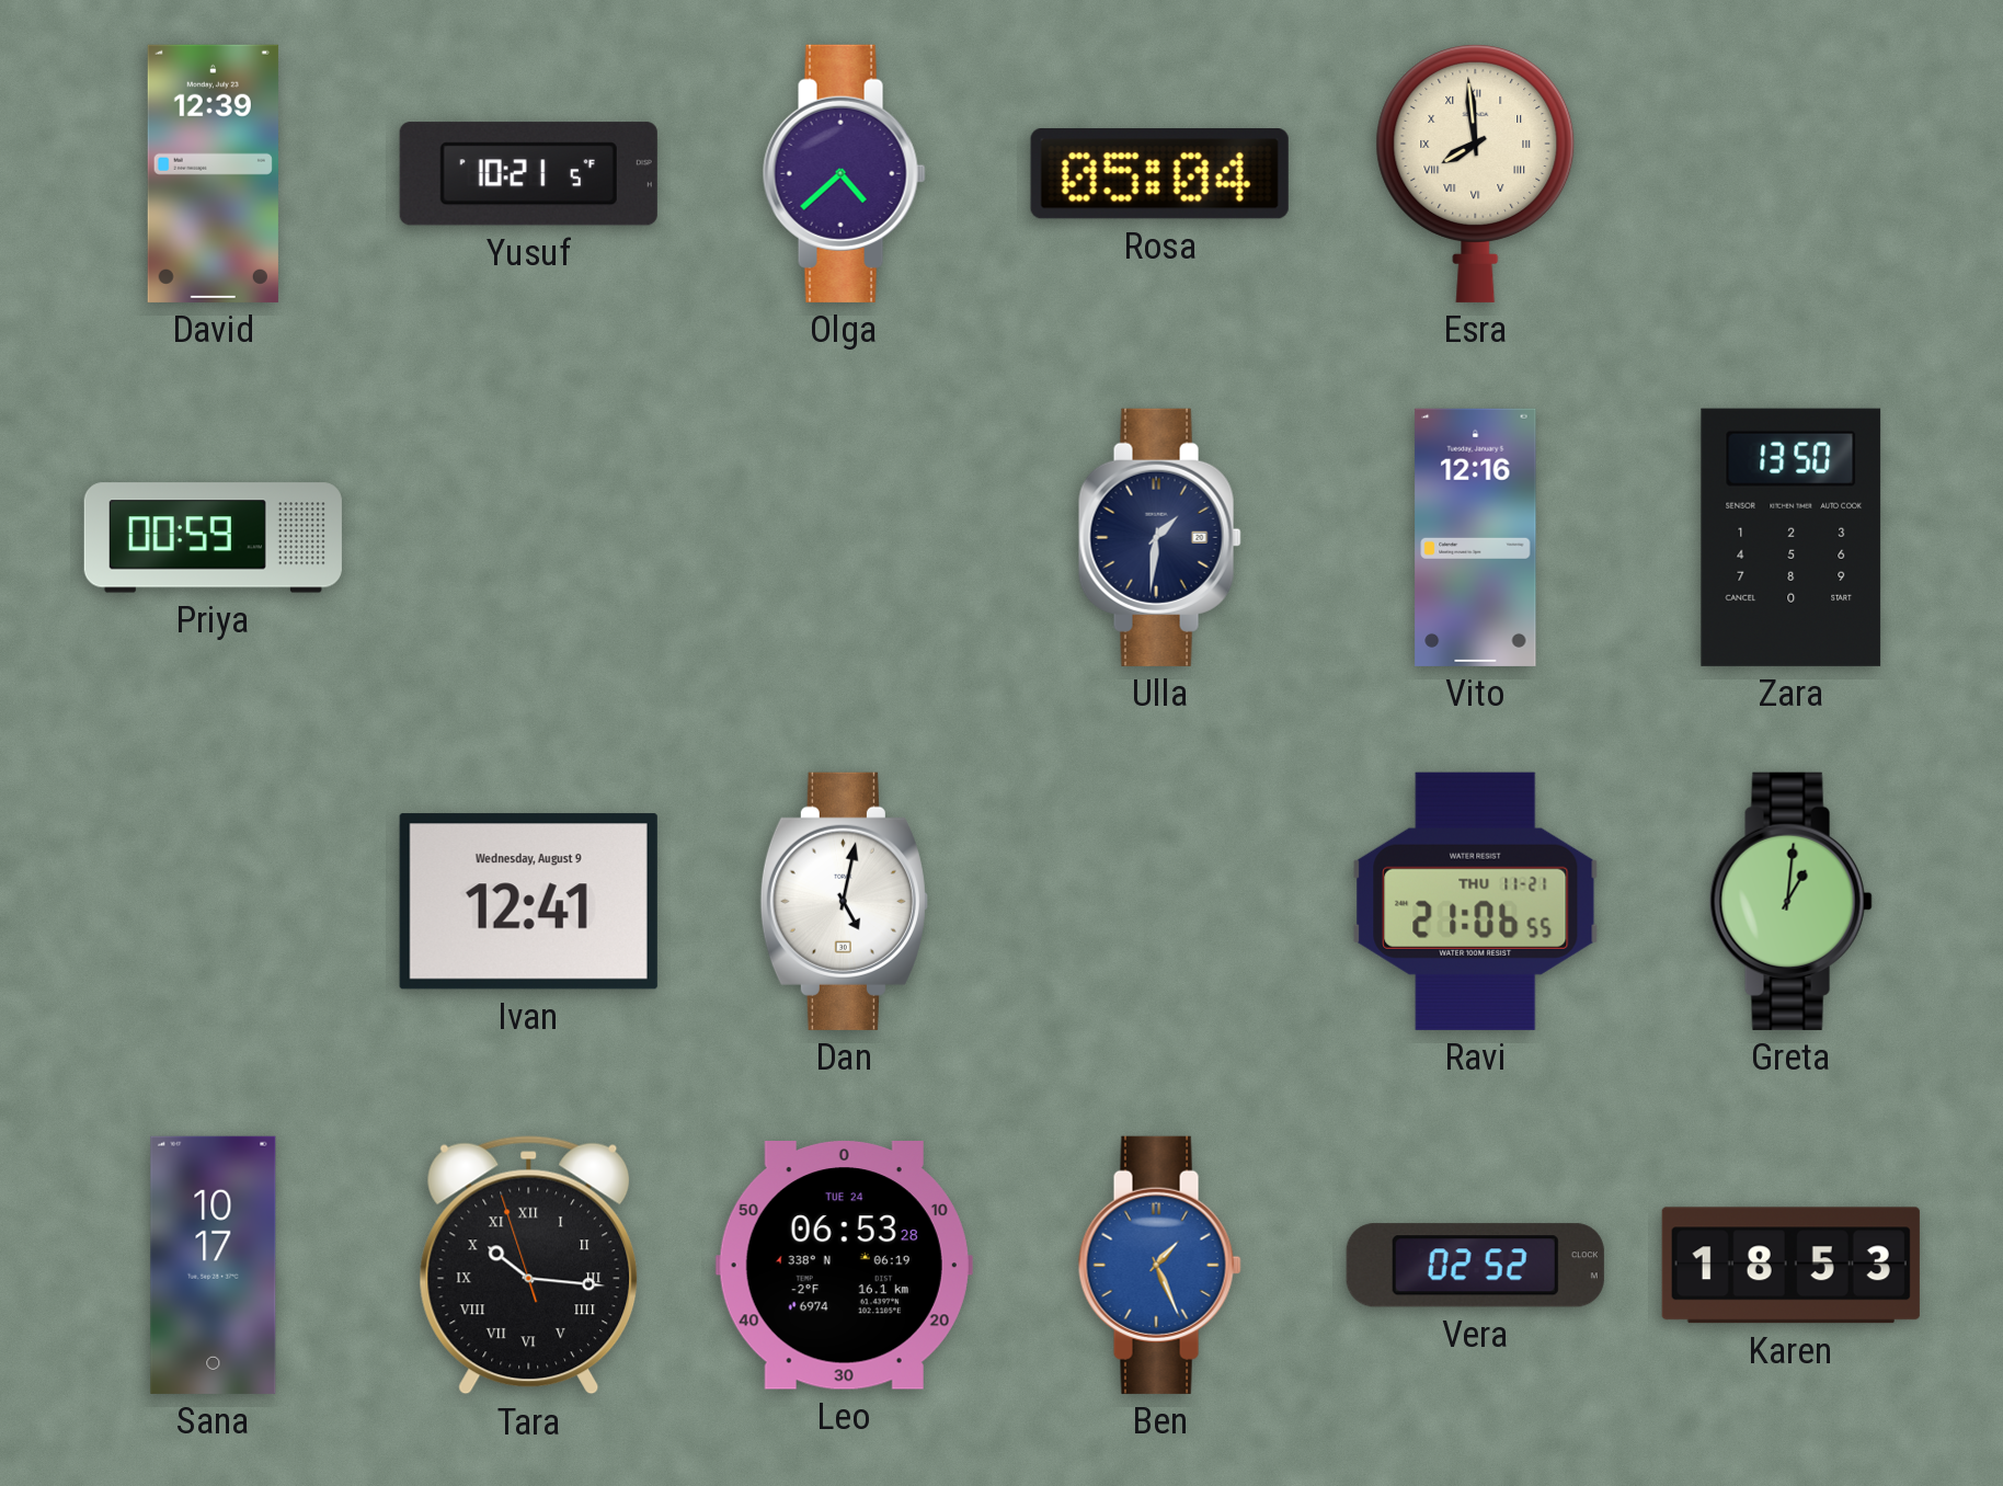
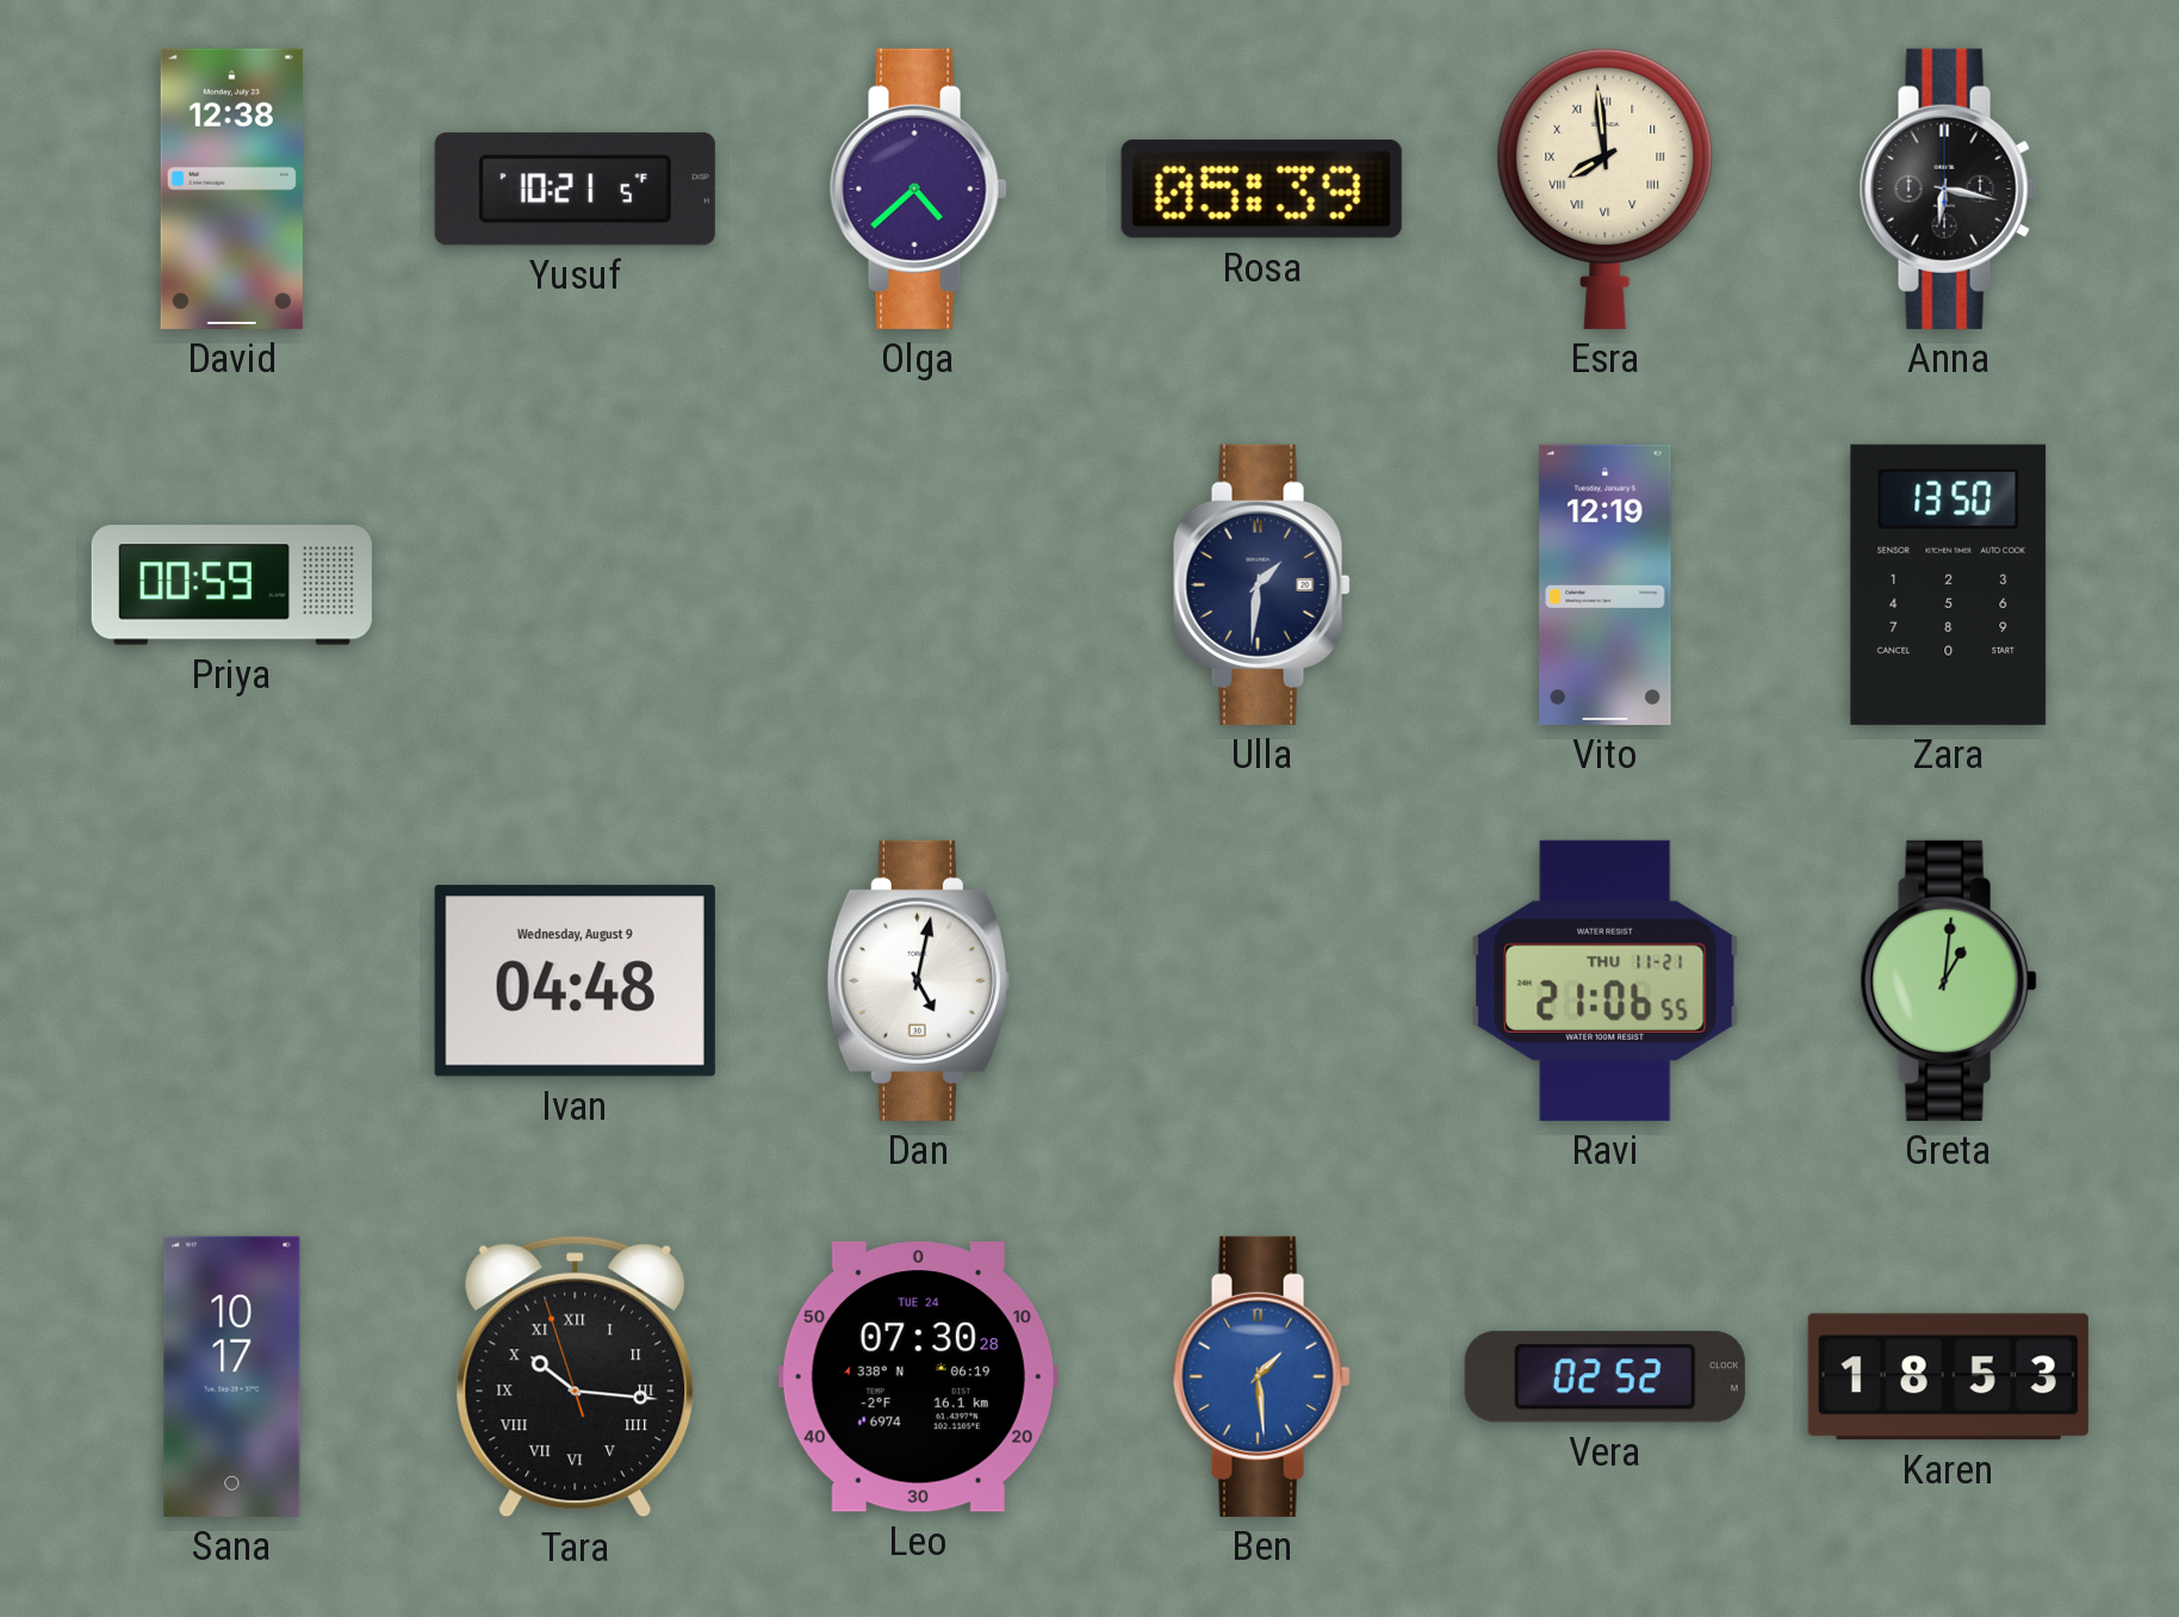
David: 12:39 -> 12:38
Rosa: 05:04 -> 05:39
Anna: none -> 6:17
Vito: 12:16 -> 12:19
Ivan: 12:41 -> 04:48
Leo: 06:53 -> 07:30
Ben: 1:26 -> 1:29
